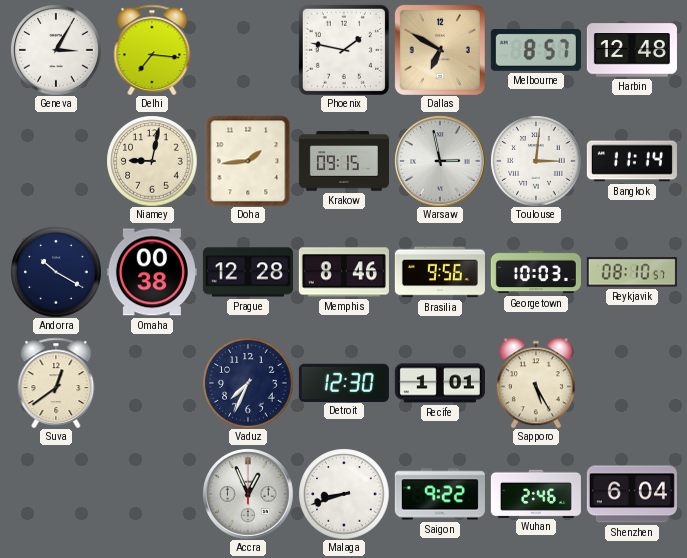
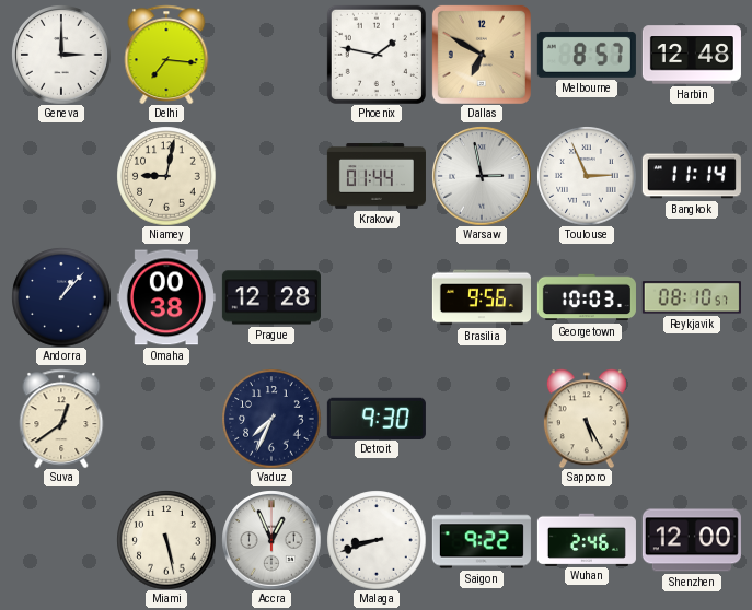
Geneva: 3:05 -> 3:00
Doha: 1:44 -> none
Krakow: 09:15 -> 01:44
Toulouse: 3:01 -> 2:56
Andorra: 10:20 -> 1:07
Memphis: 8:46 -> none
Detroit: 12:30 -> 9:30
Recife: 1:01 -> none
Miami: none -> 5:28
Shenzhen: 6:04 -> 12:00
